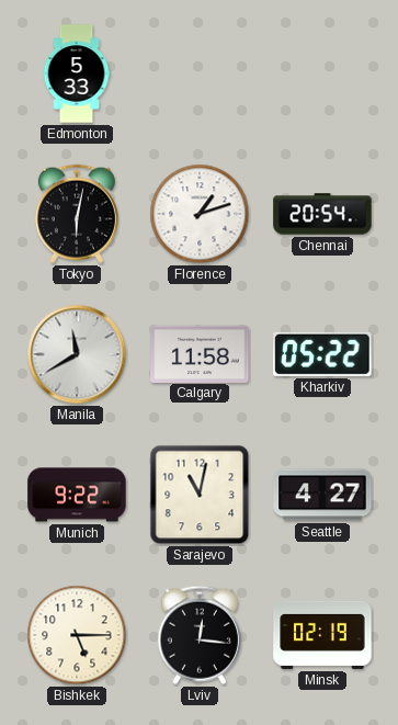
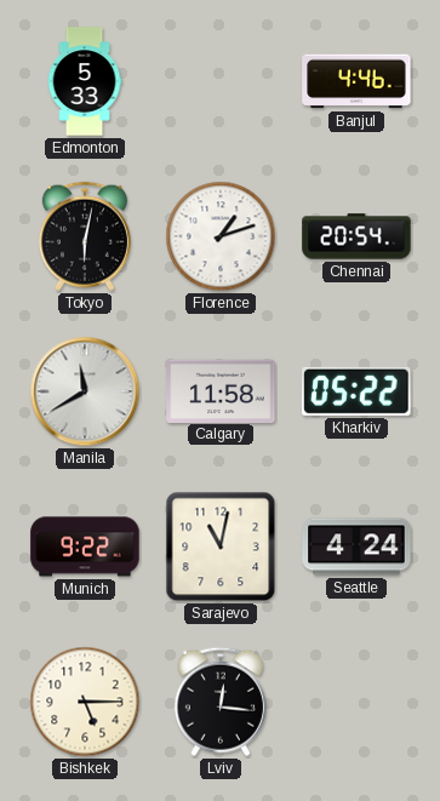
Banjul: none -> 4:46
Seattle: 4:27 -> 4:24
Minsk: 02:19 -> none
